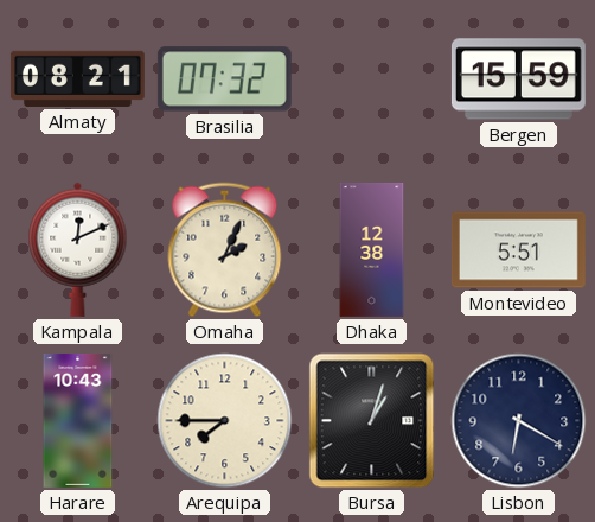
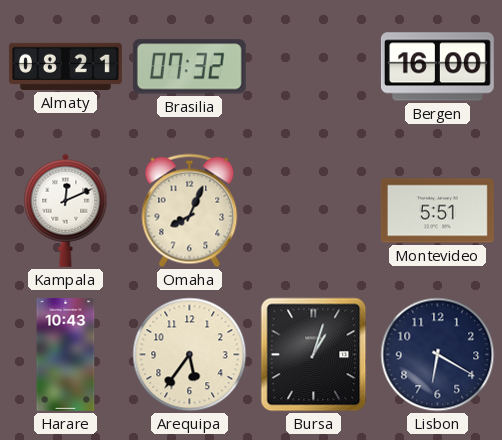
Bergen: 15:59 -> 16:00
Omaha: 2:04 -> 8:04
Dhaka: 12:38 -> none
Arequipa: 7:45 -> 5:36
